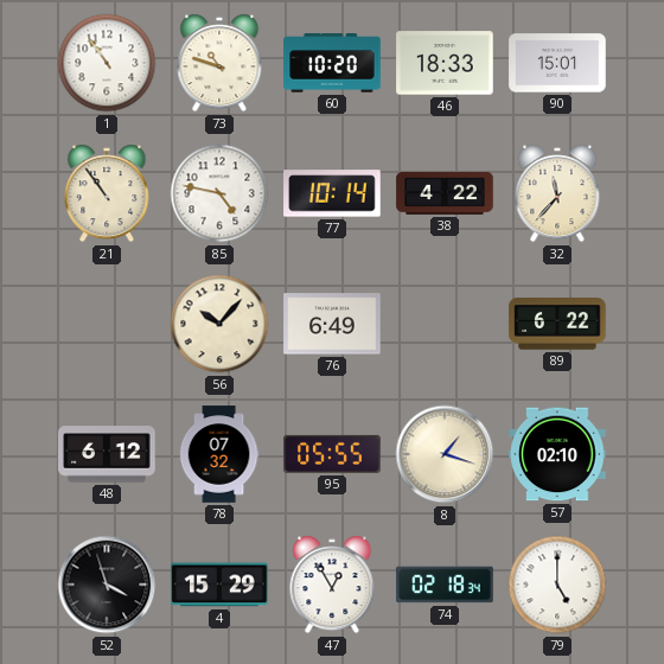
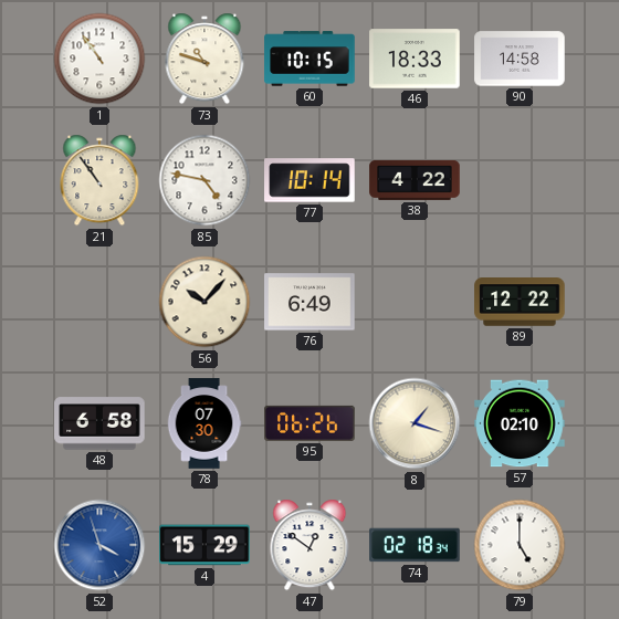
60: 10:20 -> 10:15
90: 15:01 -> 14:58
32: 11:37 -> none
89: 6:22 -> 12:22
48: 6:12 -> 6:58
78: 07:32 -> 07:30
95: 05:55 -> 06:26
52 dial: black -> blue
47: 12:55 -> 12:51
